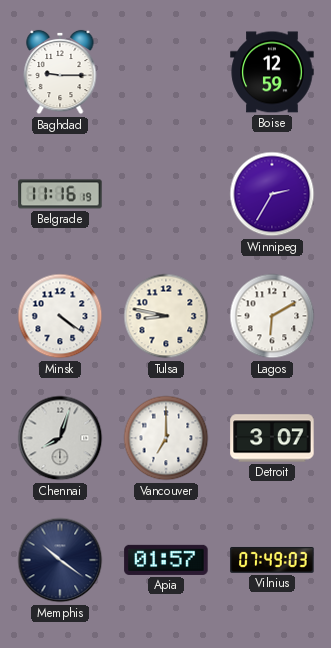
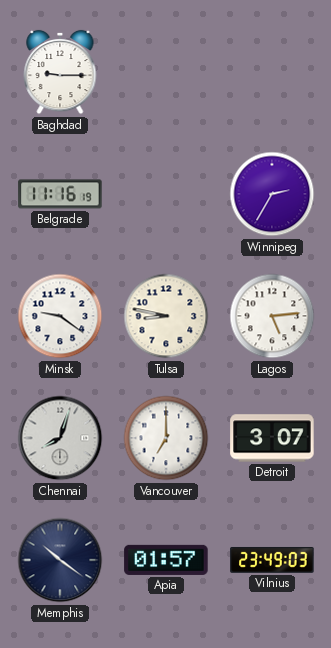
Boise: 12:59 -> none
Minsk: 4:21 -> 9:21
Lagos: 6:10 -> 5:14
Vilnius: 07:49 -> 23:49
